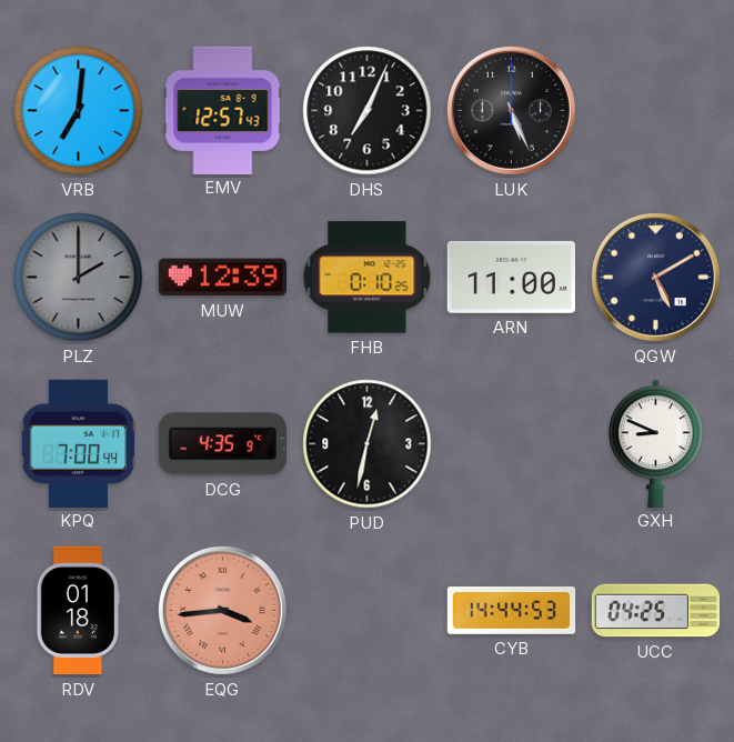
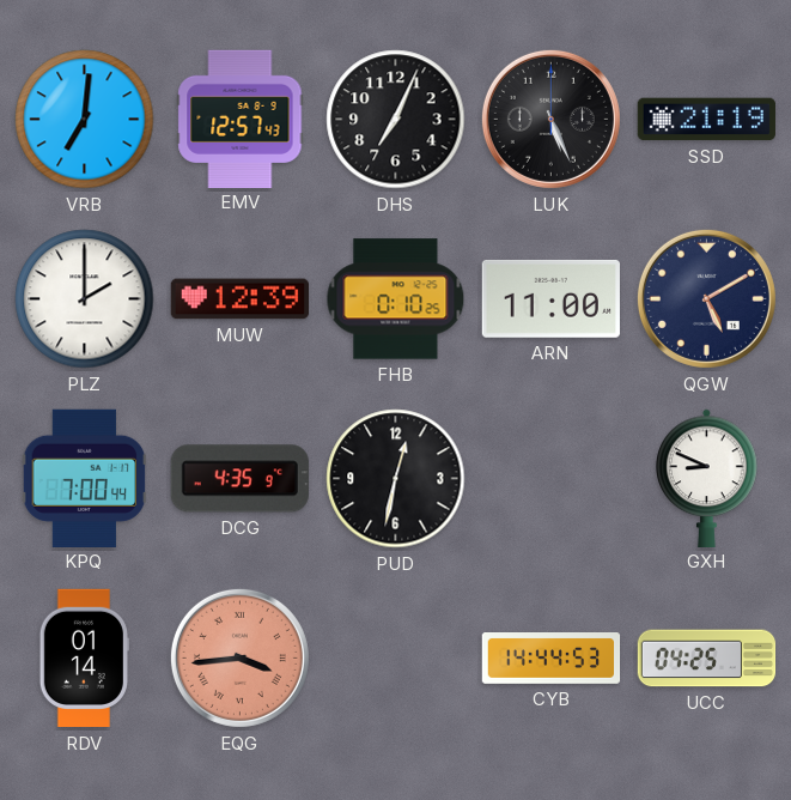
SSD: none -> 21:19
PLZ dial: grey -> white
RDV: 01:18 -> 01:14
